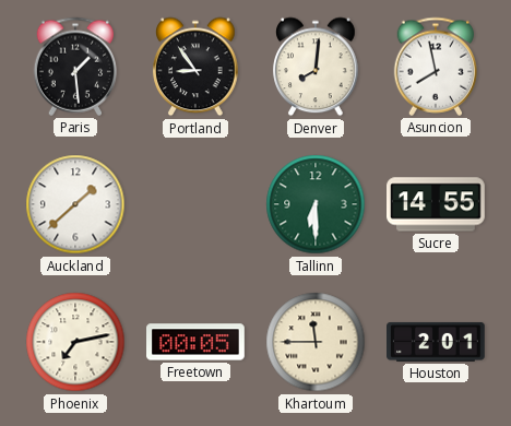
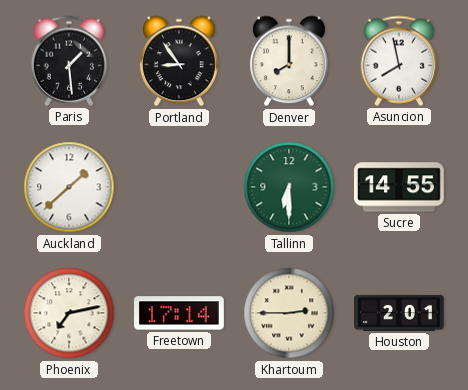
Denver: 8:01 -> 8:00
Freetown: 00:05 -> 17:14
Khartoum: 11:45 -> 2:45
